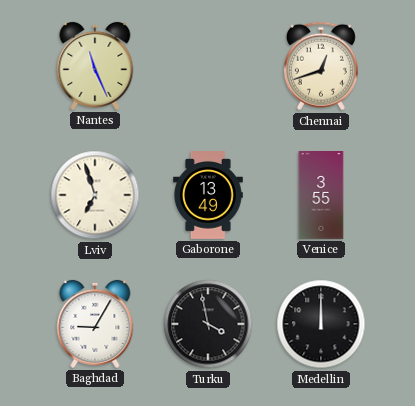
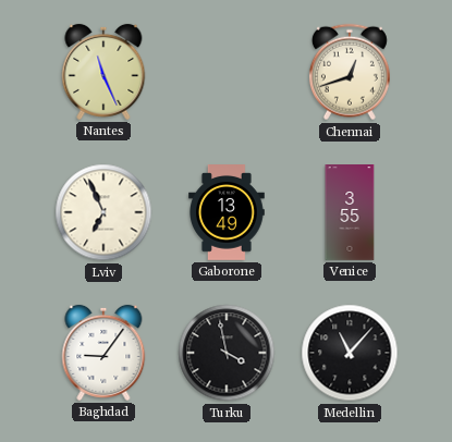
Lviv: 6:57 -> 6:56
Baghdad: 9:05 -> 9:06
Medellin: 12:00 -> 11:07
